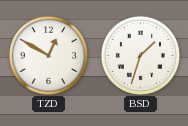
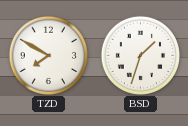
TZD: 12:50 -> 7:50
